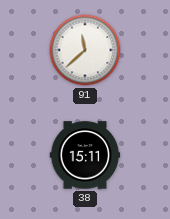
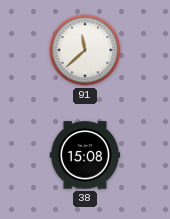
38: 15:11 -> 15:08
